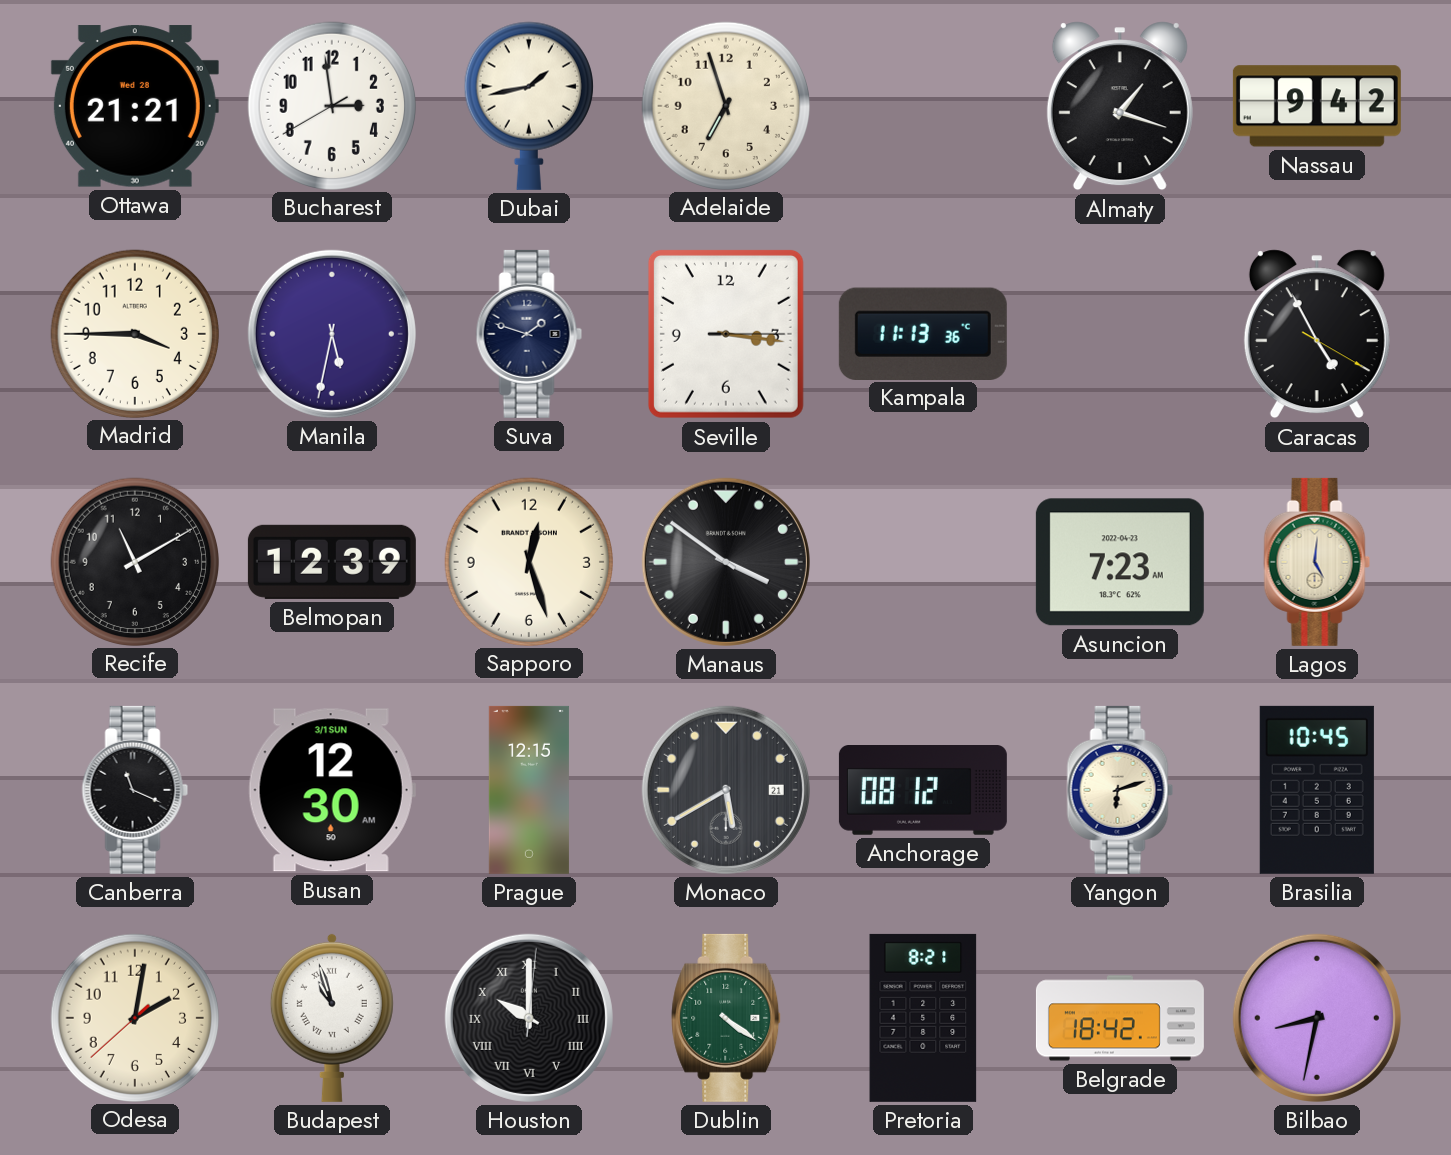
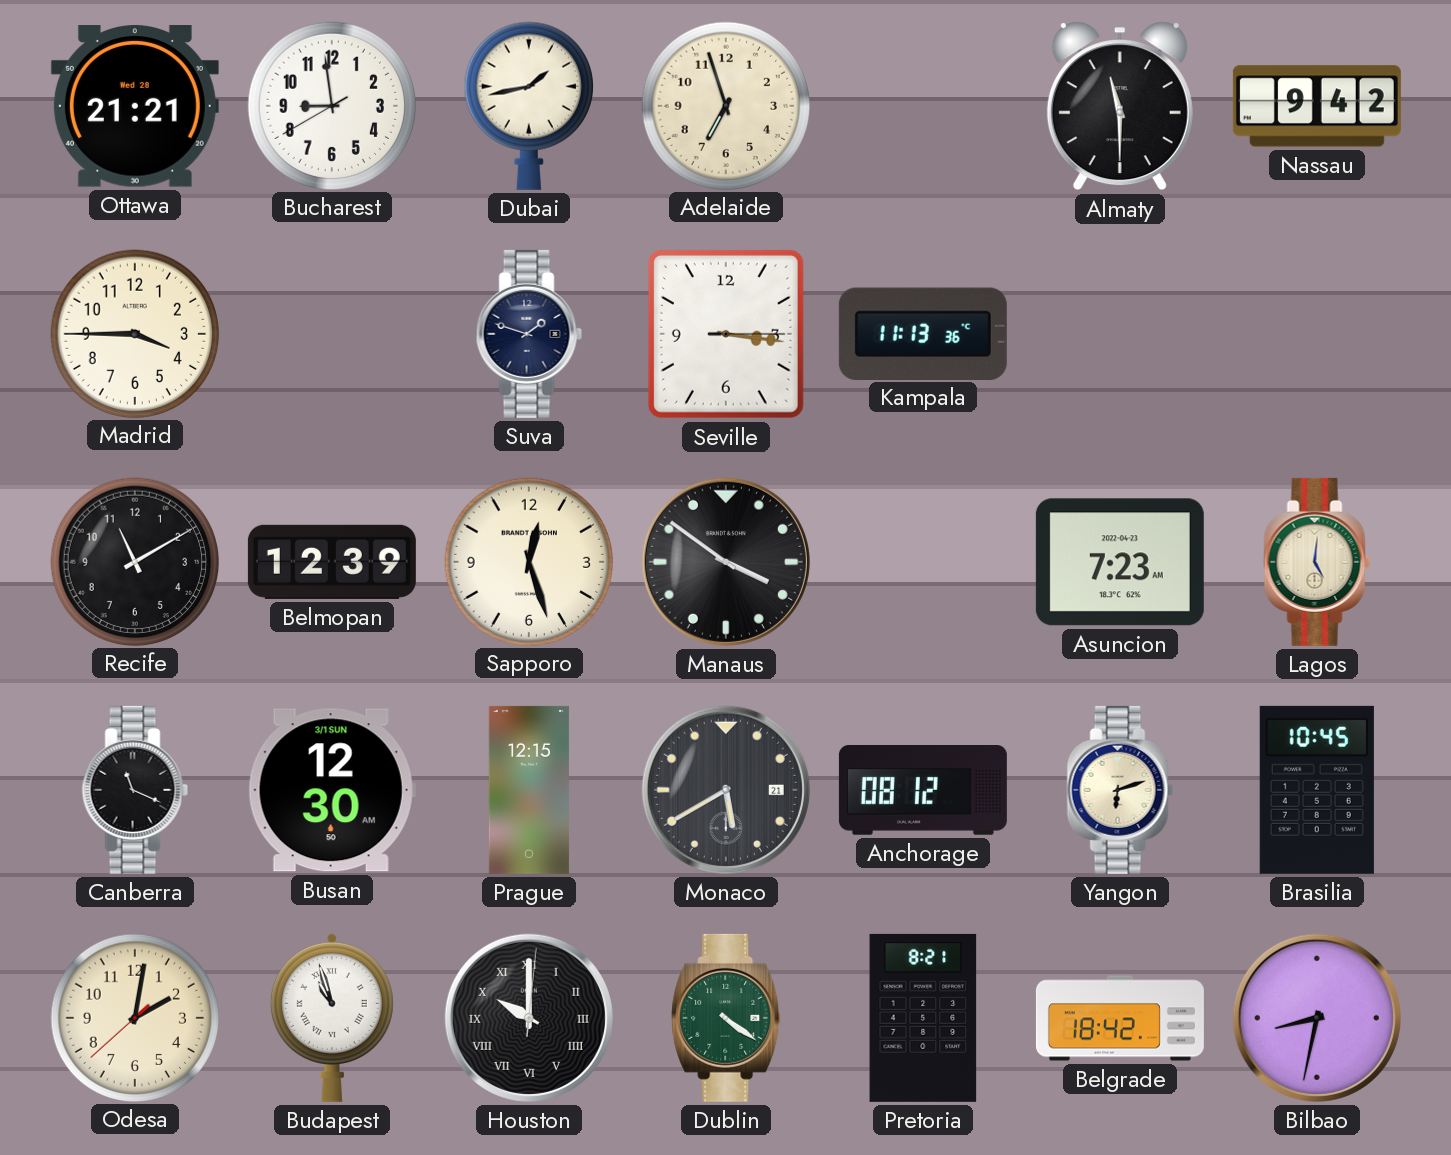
Bucharest: 2:58 -> 8:58
Almaty: 1:18 -> 11:30
Manila: 5:32 -> none
Caracas: 4:55 -> none
